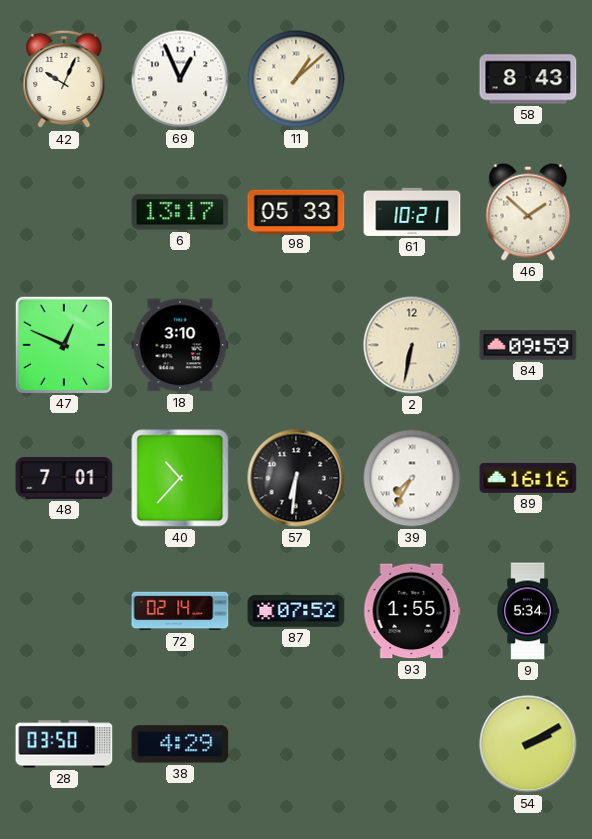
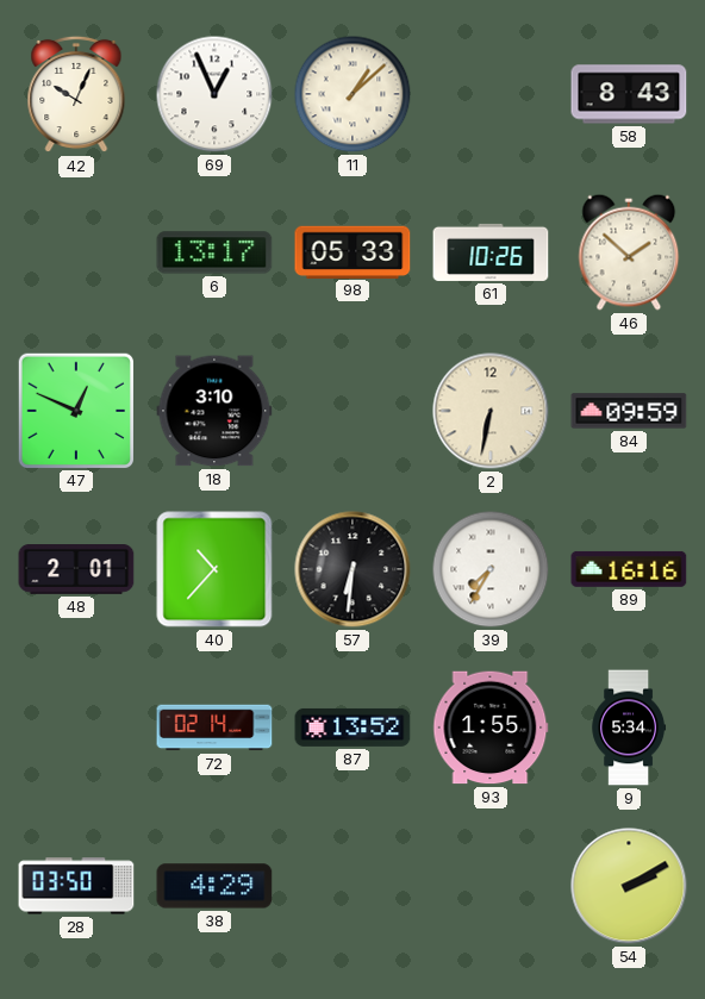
61: 10:21 -> 10:26
48: 7:01 -> 2:01
87: 07:52 -> 13:52
